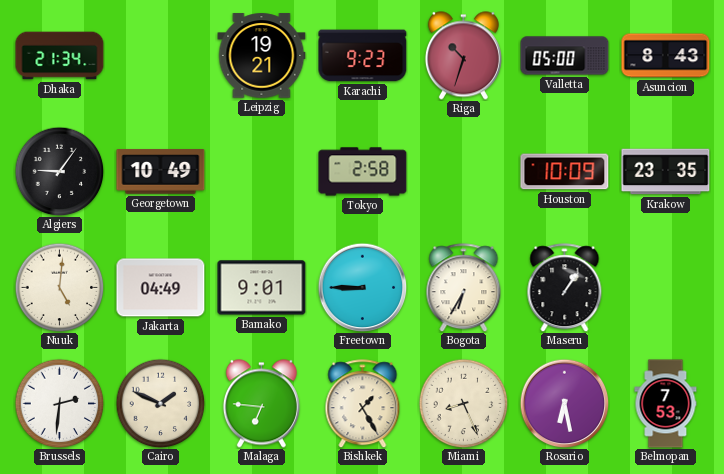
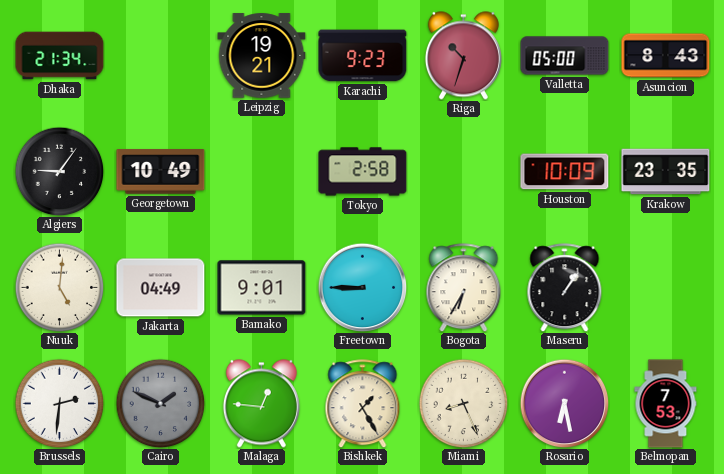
Cairo dial: cream -> grey
Malaga: 6:46 -> 12:46
